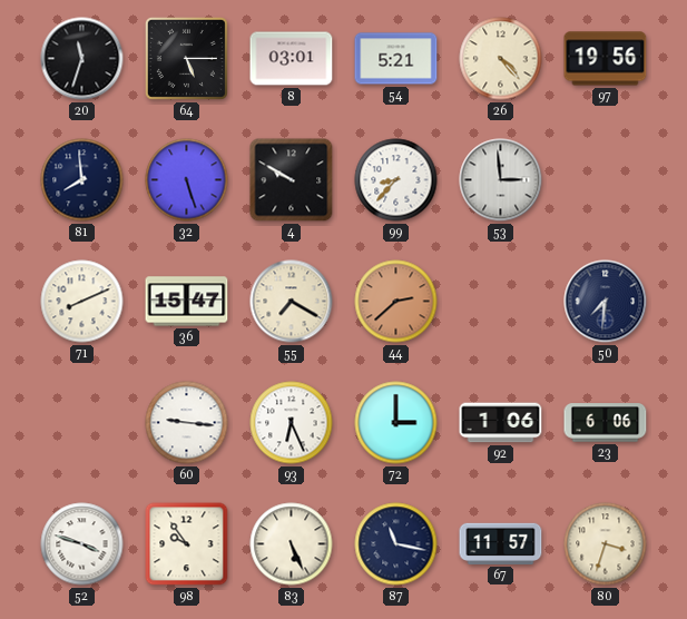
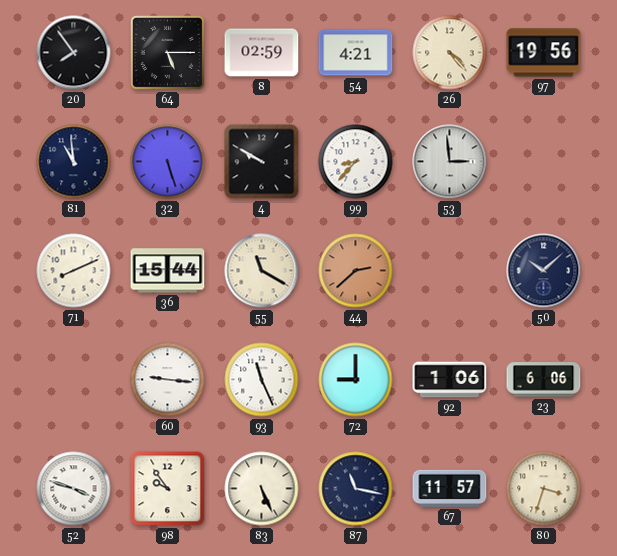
20: 11:33 -> 7:54
8: 03:01 -> 02:59
54: 5:21 -> 4:21
81: 7:59 -> 10:59
36: 15:47 -> 15:44
55: 7:20 -> 11:20
50: 7:31 -> 10:08
93: 6:26 -> 11:26
72: 3:00 -> 9:00
